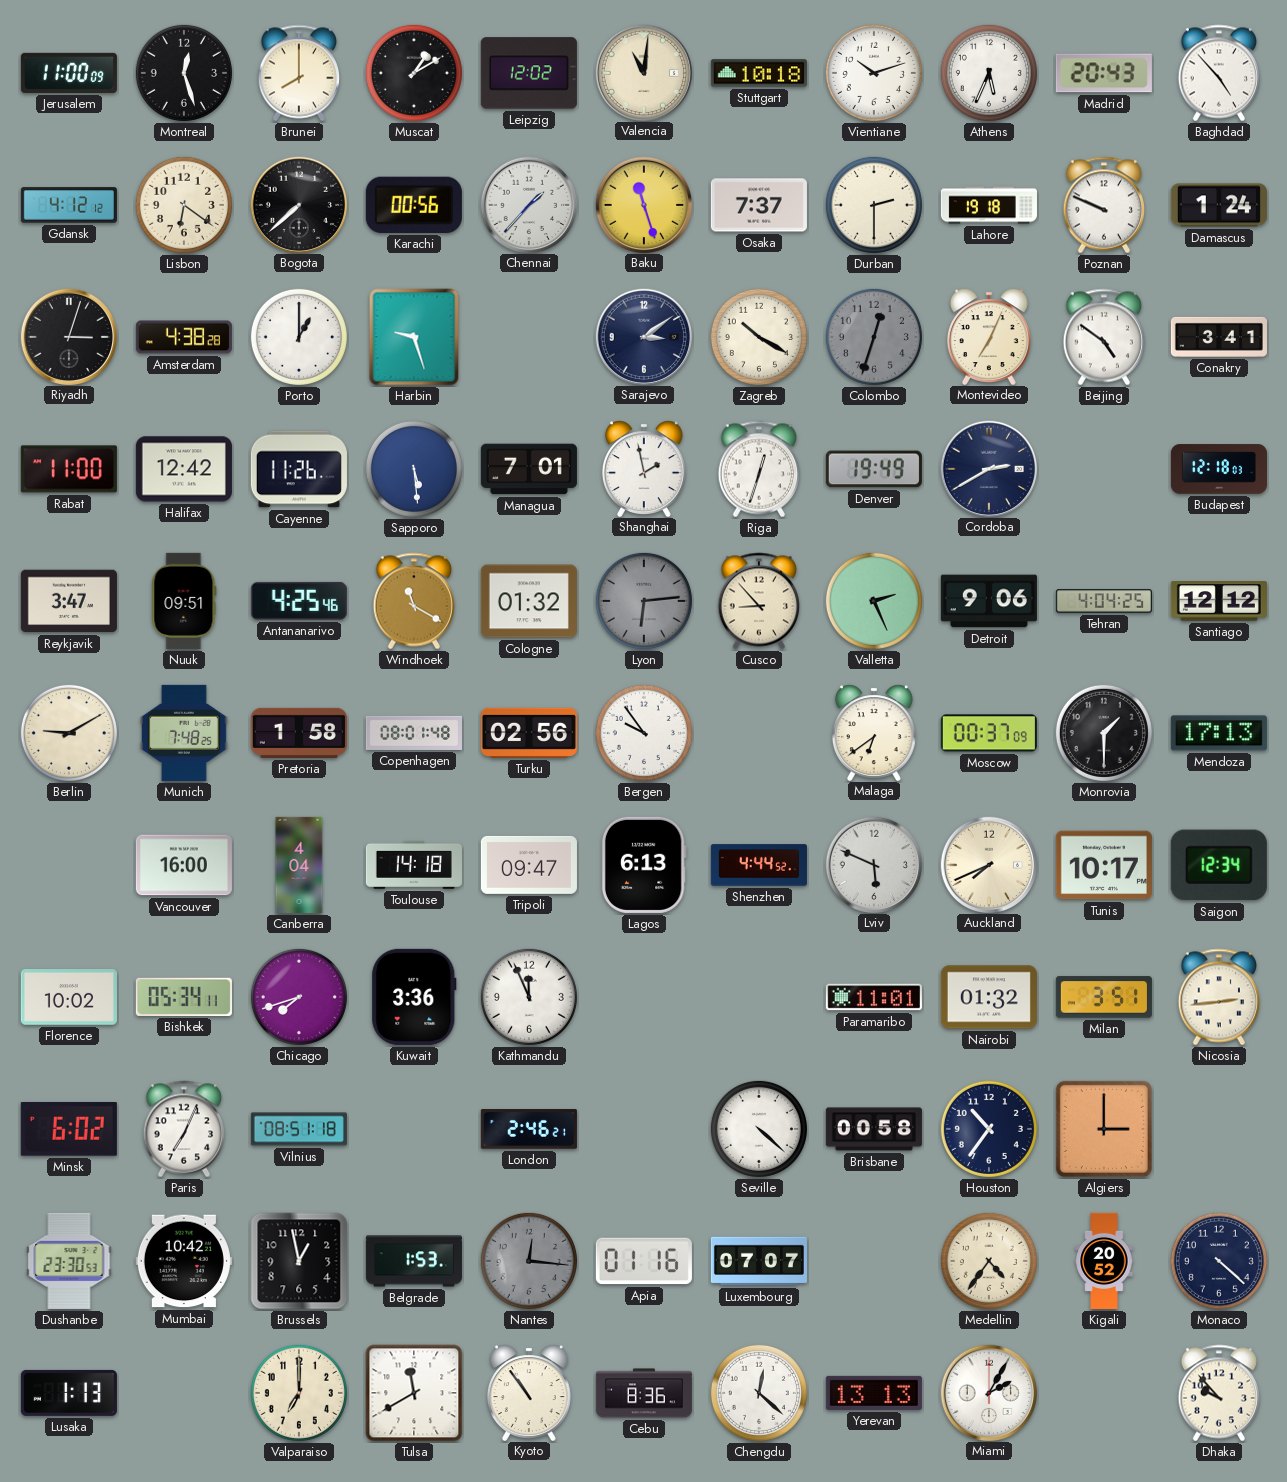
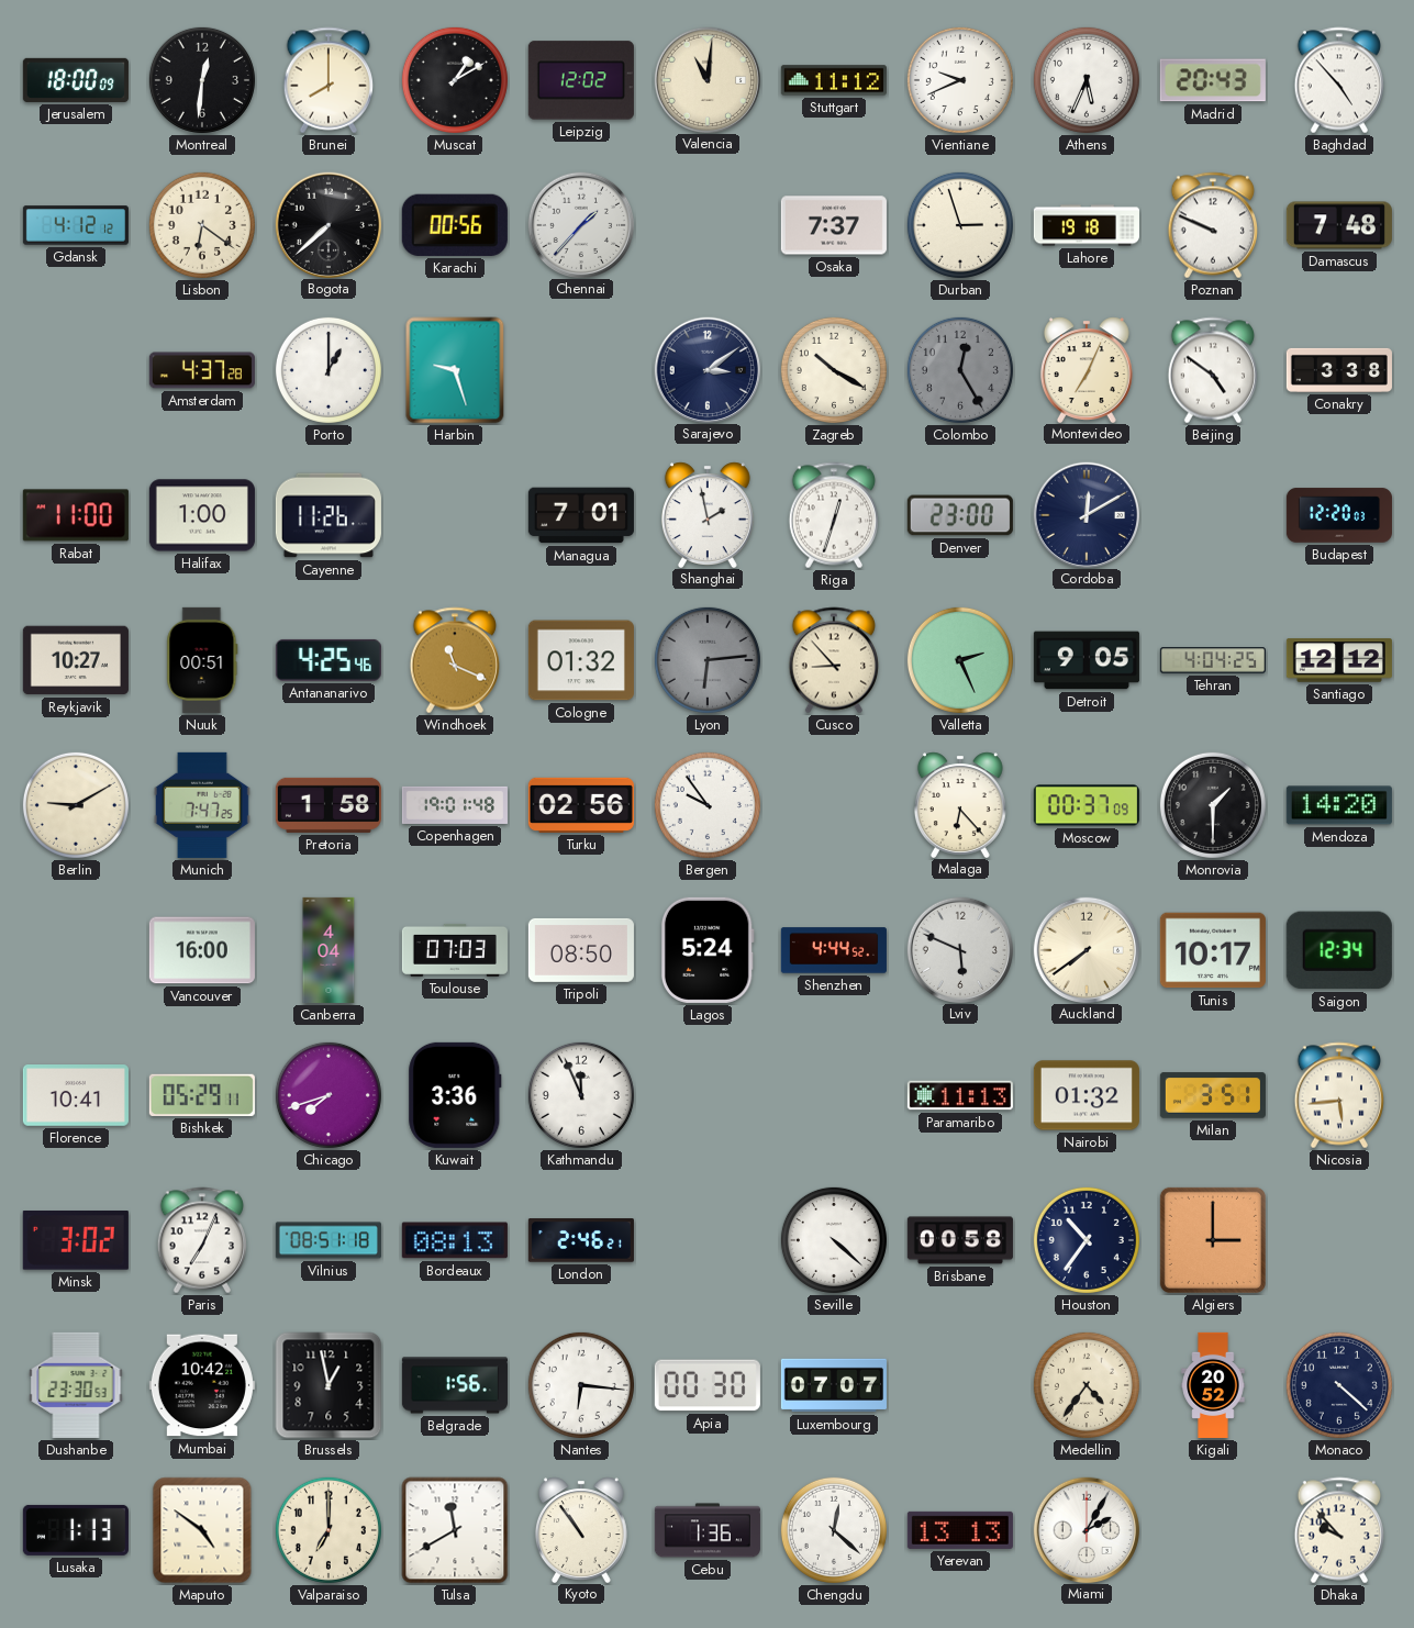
Jerusalem: 11:00 -> 18:00
Montreal: 12:27 -> 12:31
Stuttgart: 10:18 -> 11:12
Vientiane: 10:12 -> 9:41
Baku: 11:27 -> none
Durban: 2:30 -> 2:57
Damascus: 1:24 -> 7:48
Riyadh: 3:03 -> none
Amsterdam: 4:38 -> 4:37
Colombo: 12:33 -> 12:25
Conakry: 3:41 -> 3:38
Halifax: 12:42 -> 1:00
Sapporo: 5:29 -> none
Denver: 19:49 -> 23:00
Cordoba: 2:40 -> 12:10
Budapest: 12:18 -> 12:20
Reykjavik: 3:47 -> 10:27
Nuuk: 09:51 -> 00:51
Windhoek: 11:20 -> 11:19
Detroit: 9:06 -> 9:05
Munich: 7:48 -> 7:47
Copenhagen: 08:01 -> 19:01
Malaga: 6:39 -> 6:23
Mendoza: 17:13 -> 14:20
Toulouse: 14:18 -> 07:03
Tripoli: 09:47 -> 08:50
Lagos: 6:13 -> 5:24
Auckland: 7:41 -> 7:39
Florence: 10:02 -> 10:41
Bishkek: 05:34 -> 05:29
Paramaribo: 11:01 -> 11:13
Nicosia: 2:44 -> 5:44
Minsk: 6:02 -> 3:02
Bordeaux: none -> 08:13
Belgrade: 1:53 -> 1:56
Nantes: 12:16 -> 6:16
Nantes dial: grey -> white
Apia: 01:16 -> 00:30
Maputo: none -> 4:51
Cebu: 8:36 -> 1:36
